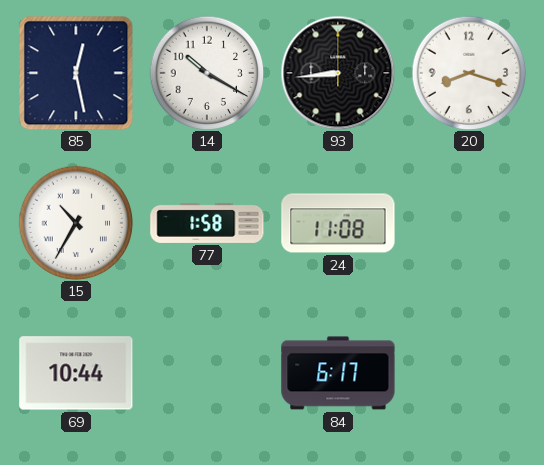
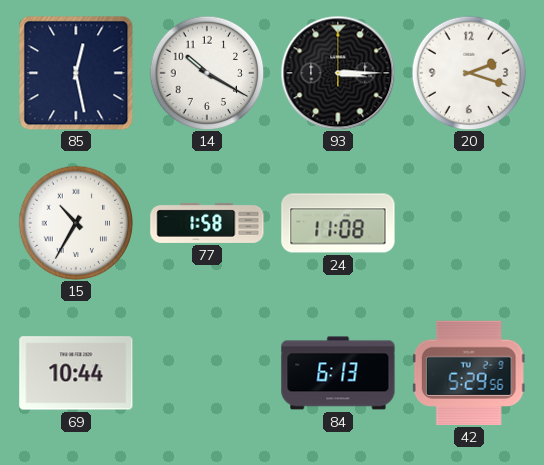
93: 8:44 -> 3:15
20: 8:18 -> 2:18
84: 6:17 -> 6:13
42: none -> 5:29
